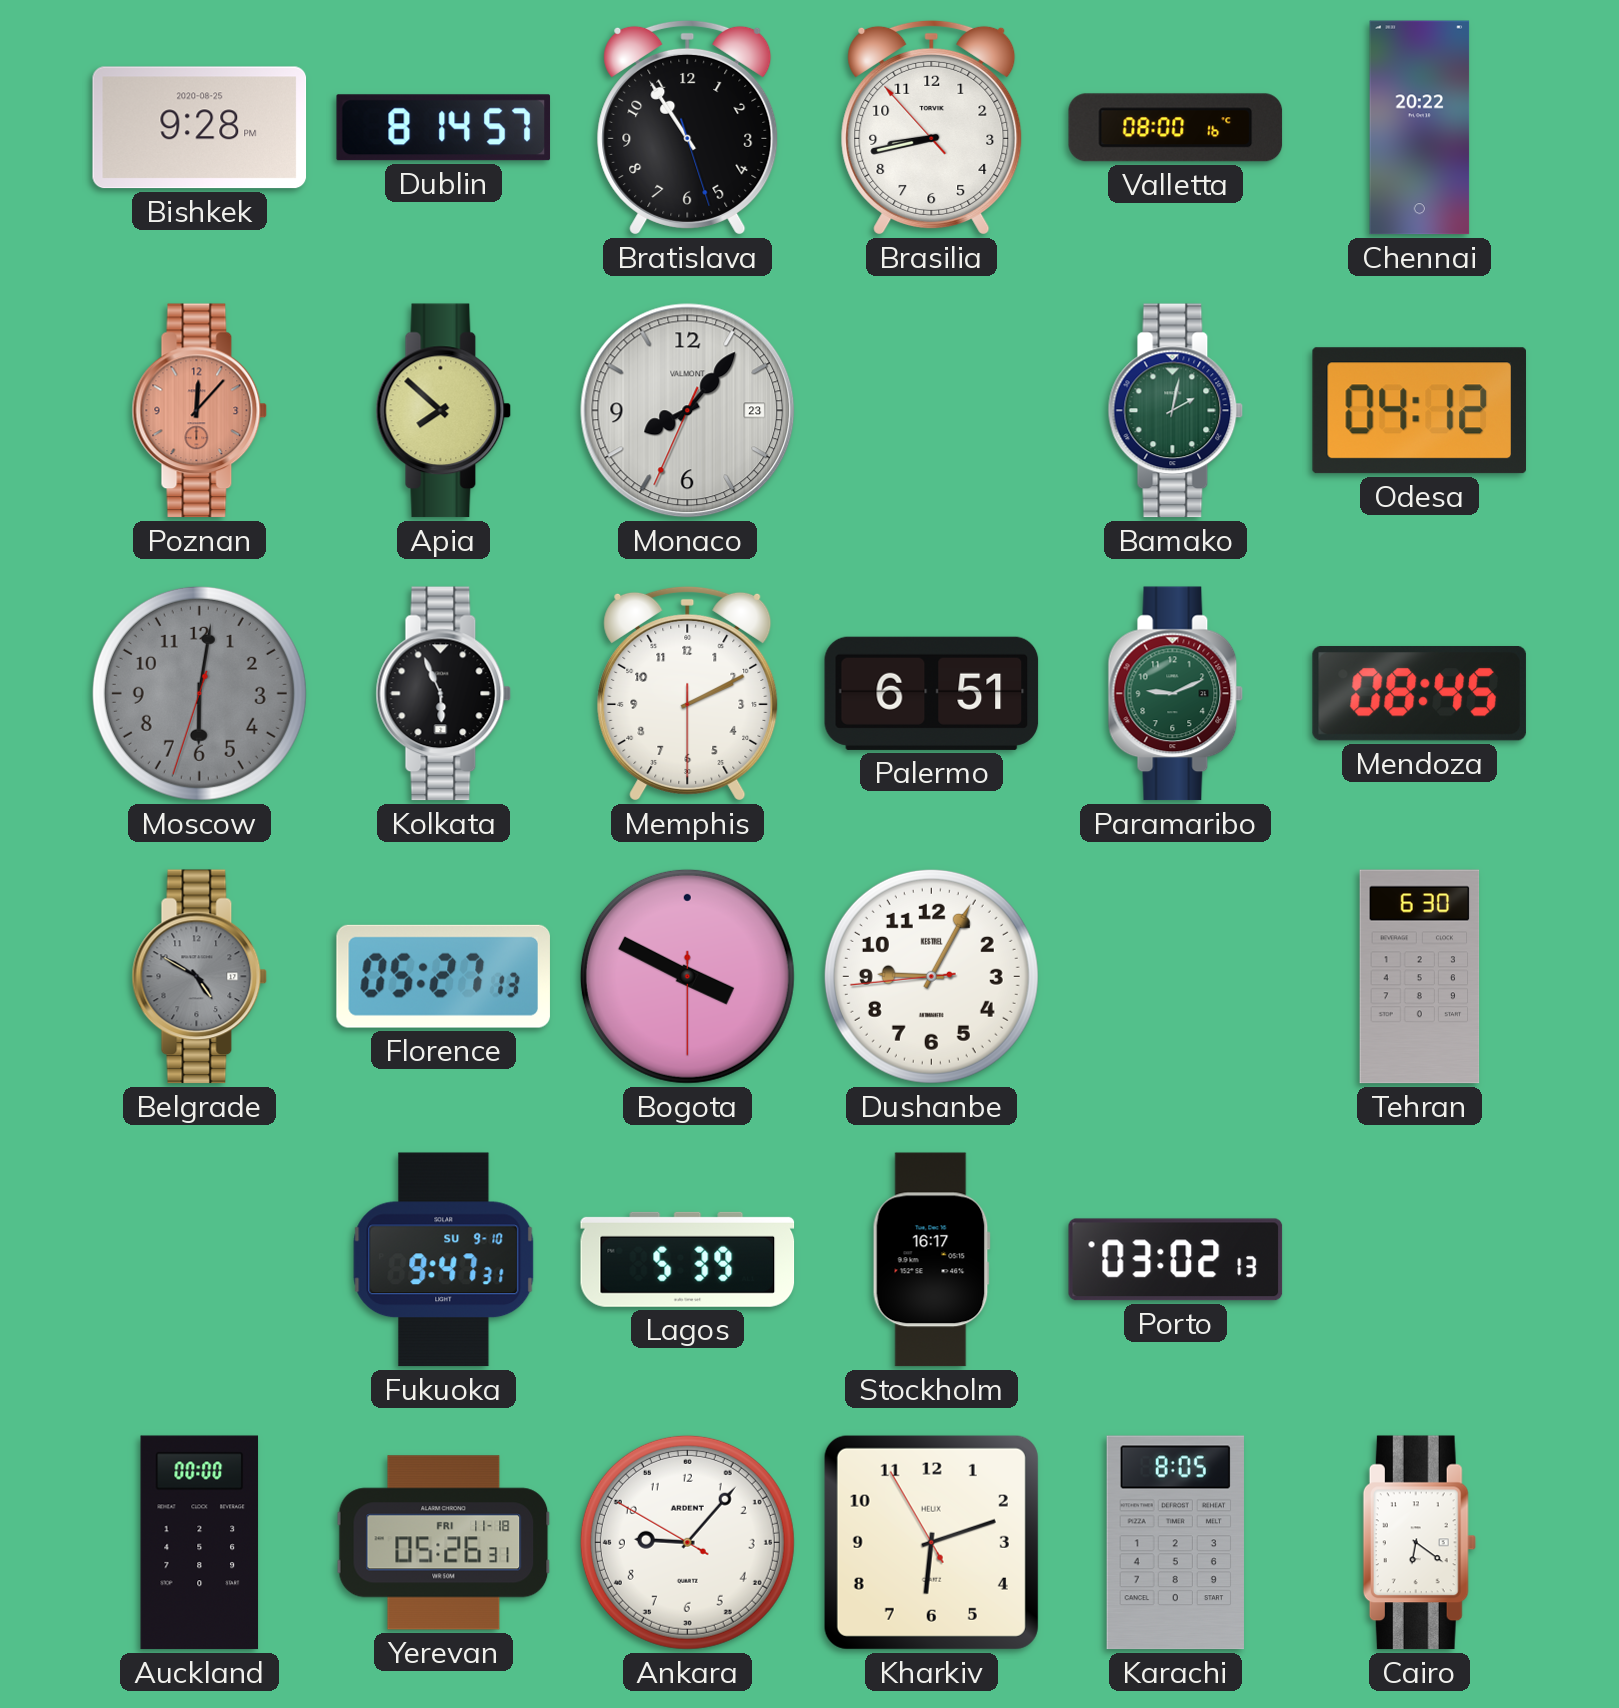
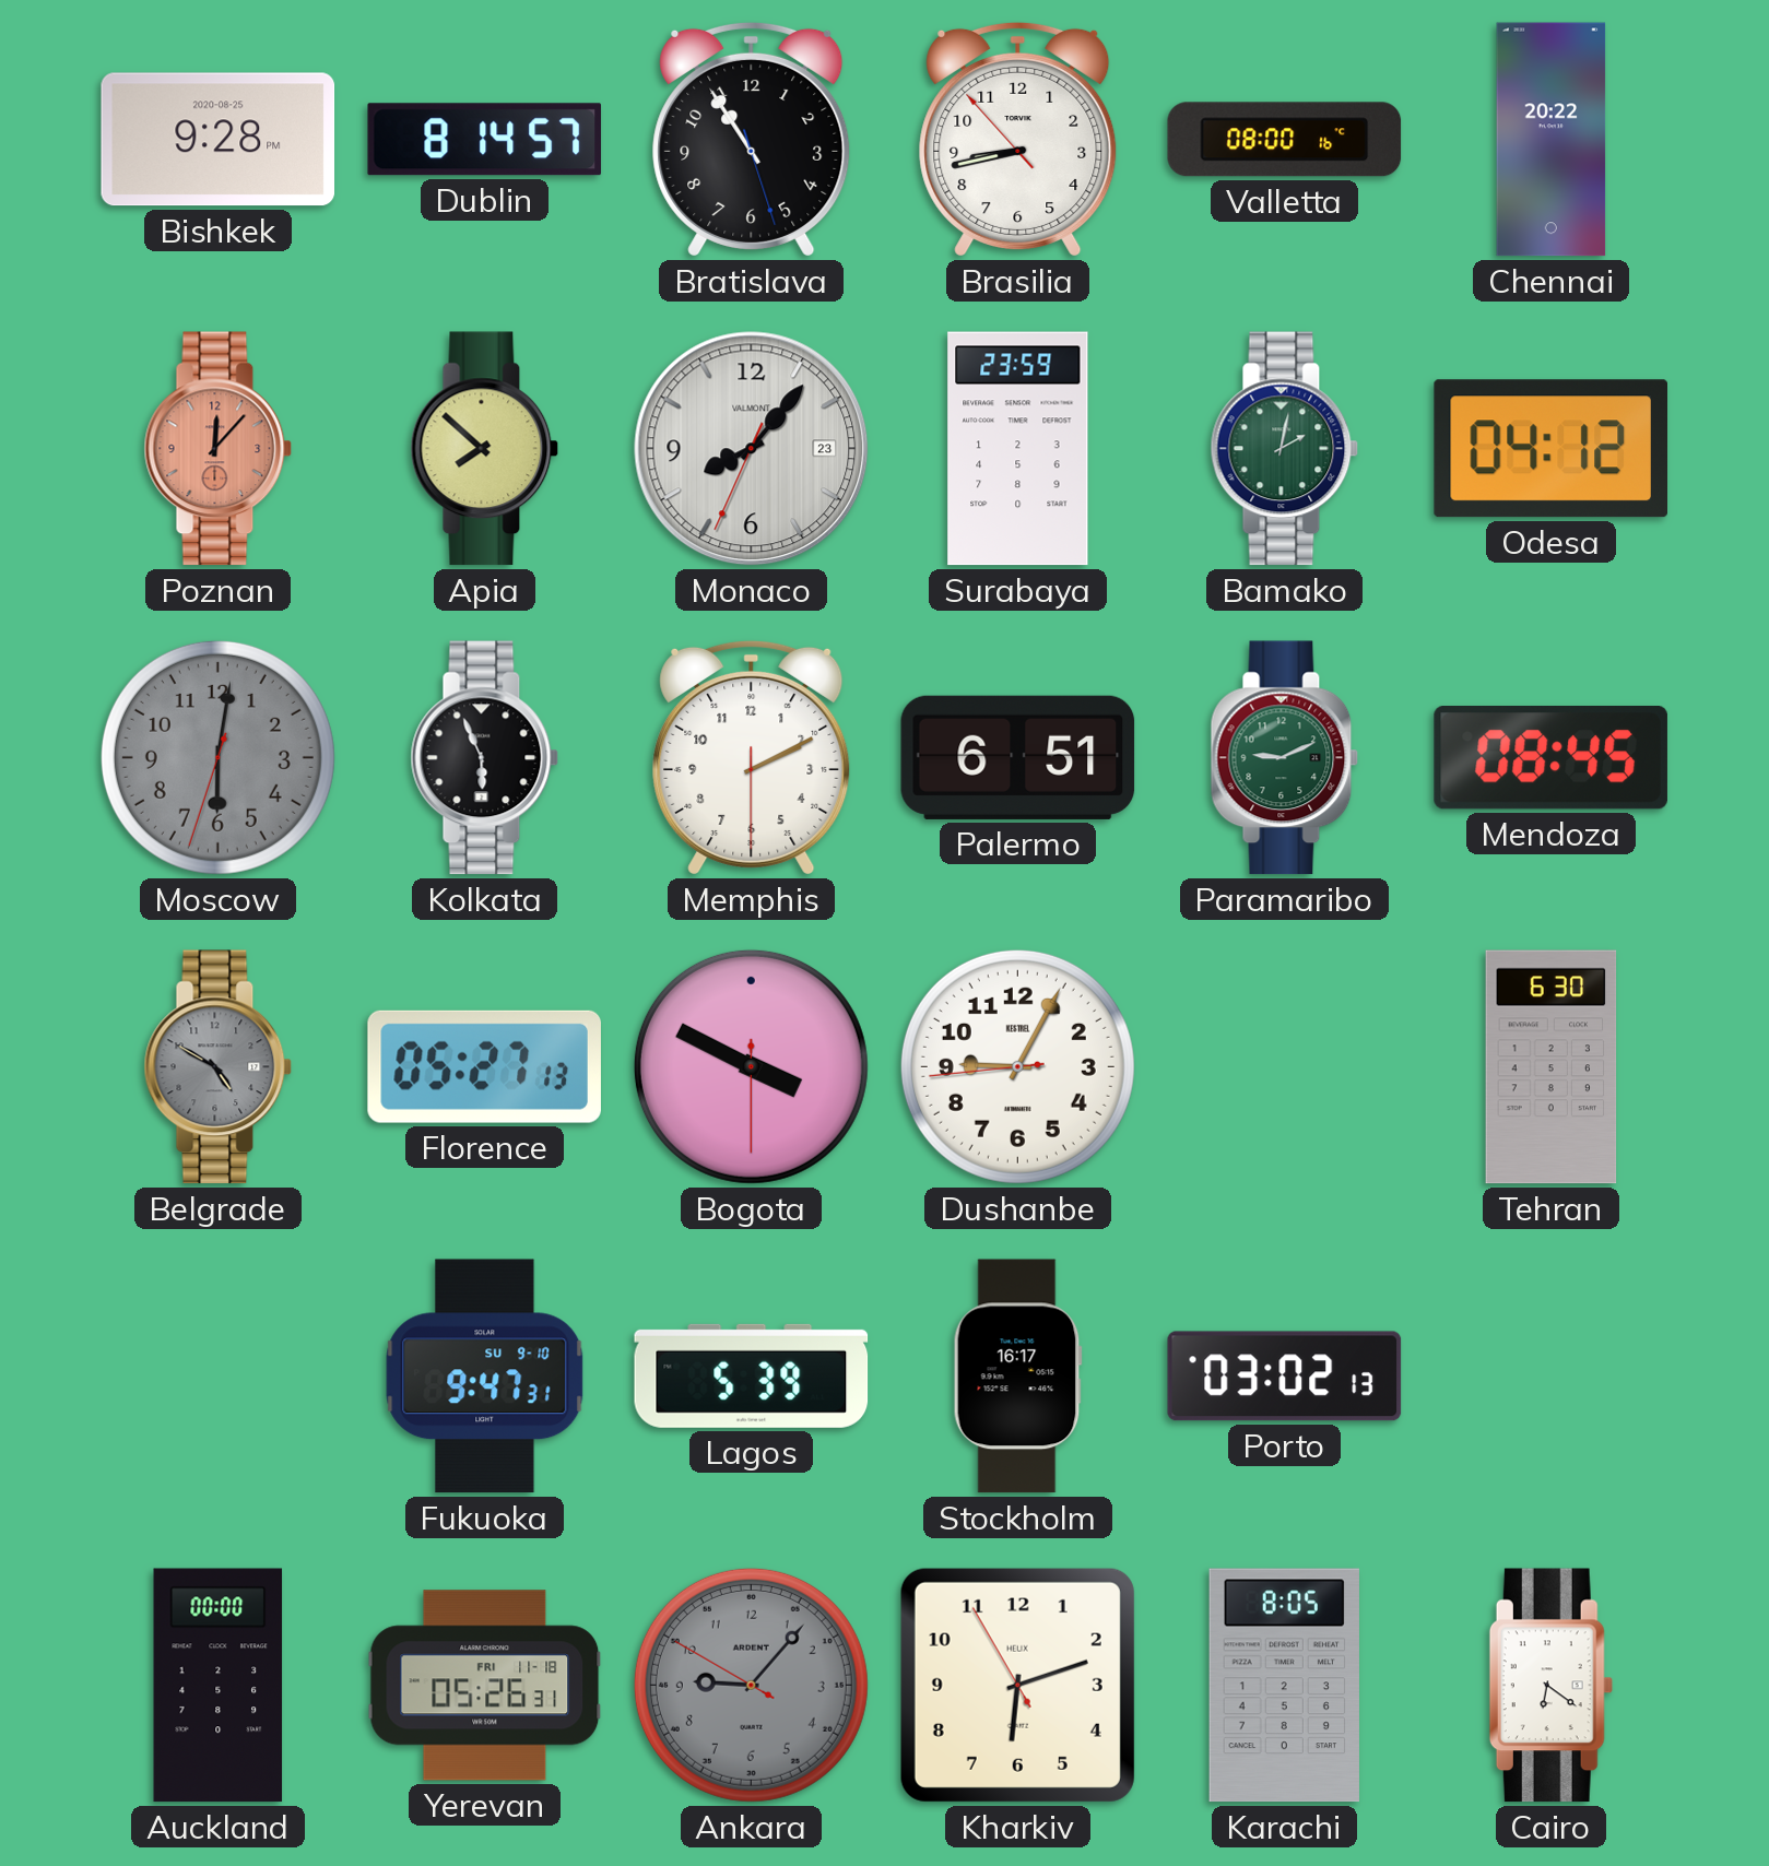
Surabaya: none -> 23:59
Ankara dial: white -> grey
